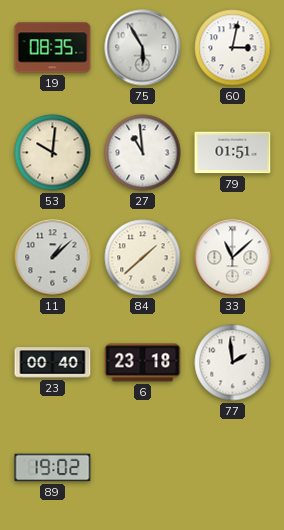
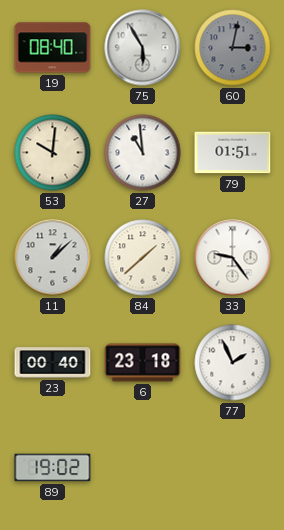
19: 08:35 -> 08:40
60 dial: white -> grey
33: 11:08 -> 9:24
77: 1:59 -> 1:56
